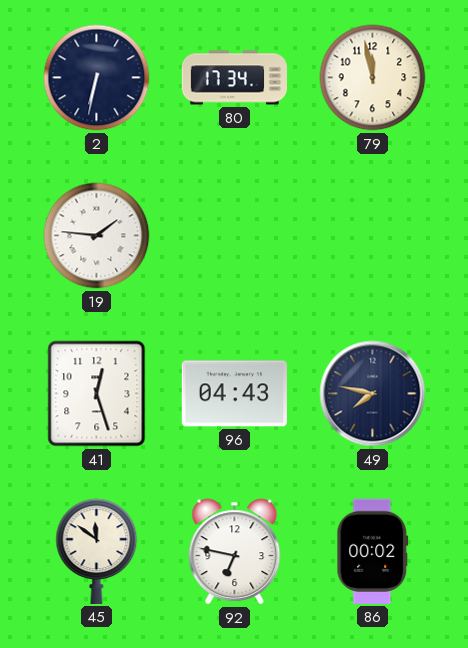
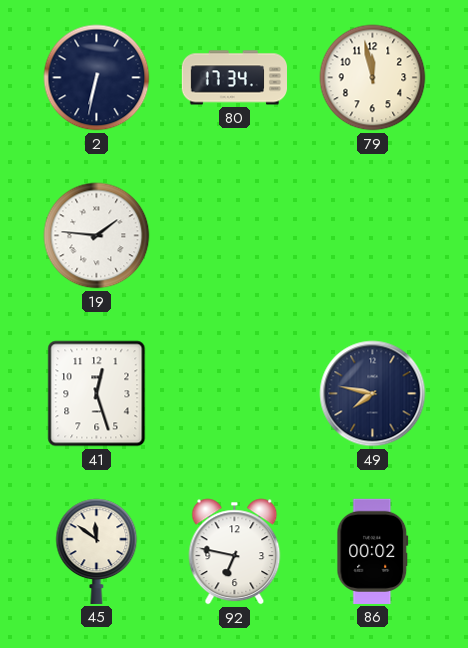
96: 04:43 -> none
